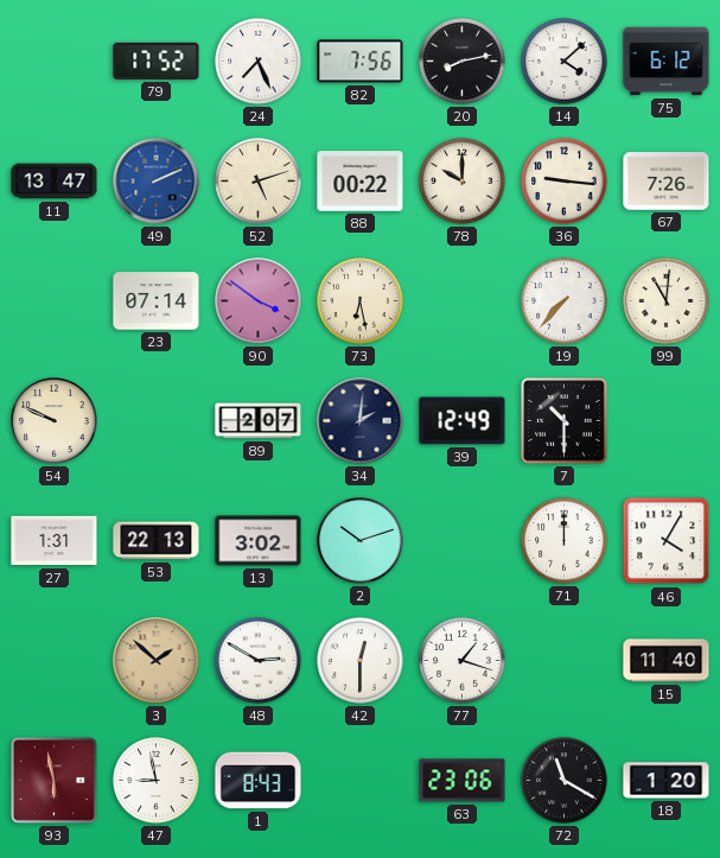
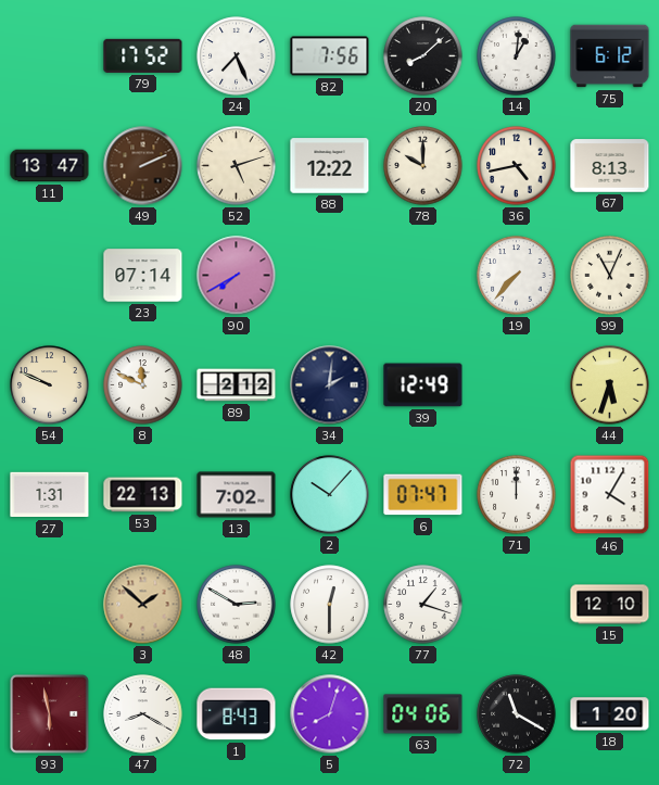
20: 8:13 -> 8:08
14: 4:08 -> 1:01
49 dial: blue -> brown
88: 00:22 -> 12:22
36: 9:16 -> 4:43
67: 7:26 -> 8:13
90: 3:51 -> 7:40
73: 6:28 -> none
99: 11:01 -> 11:04
8: none -> 11:49
89: 2:07 -> 2:12
7: 10:30 -> none
44: none -> 5:33
13: 3:02 -> 7:02
2: 10:12 -> 10:07
6: none -> 07:47
15: 11:40 -> 12:10
47: 8:58 -> 8:20
5: none -> 8:03
63: 23:06 -> 04:06
